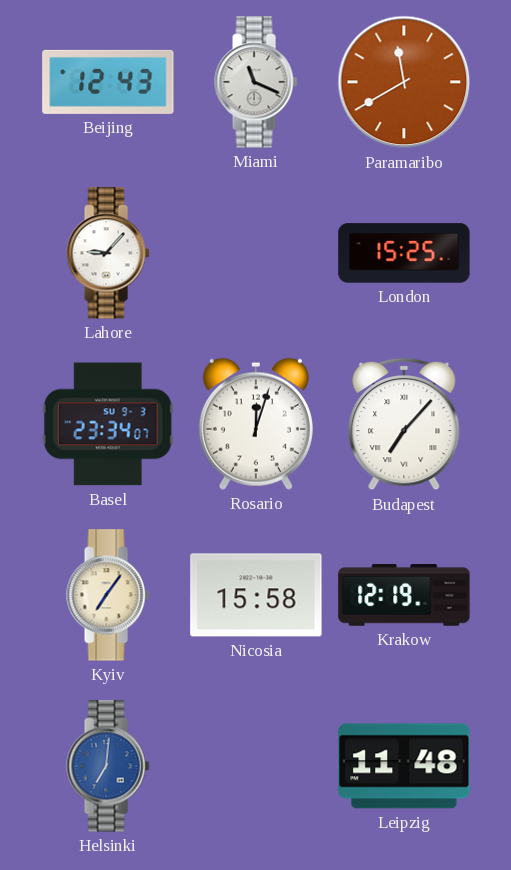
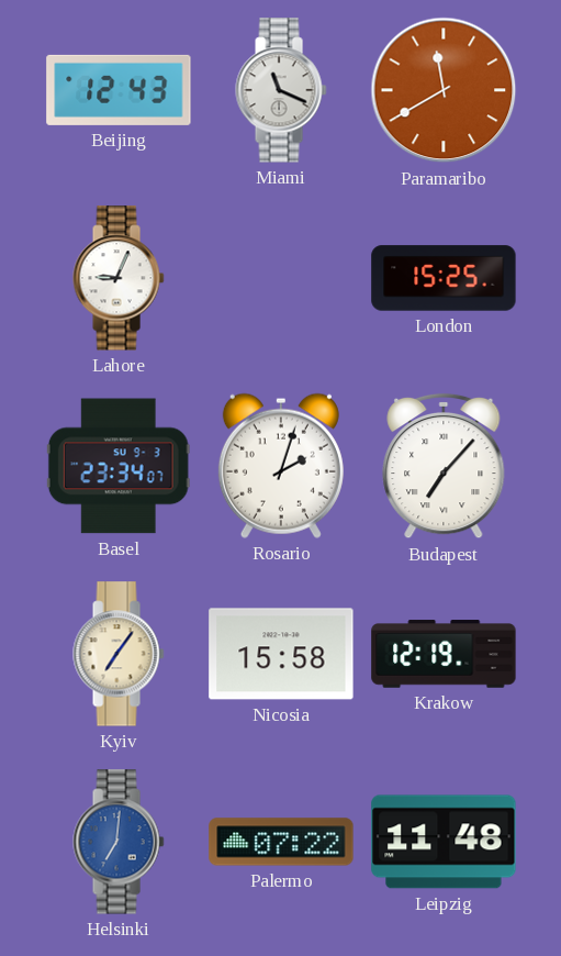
Lahore: 9:07 -> 9:04
Rosario: 12:03 -> 2:03
Palermo: none -> 07:22
